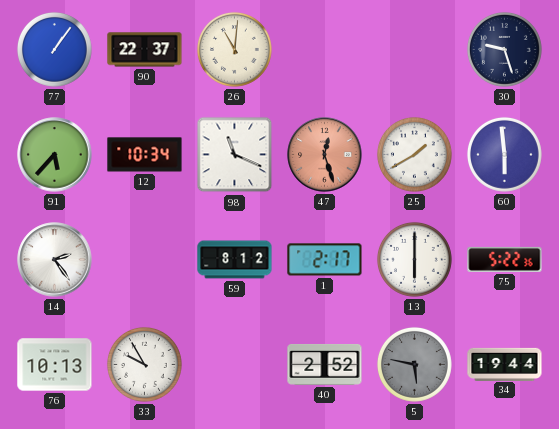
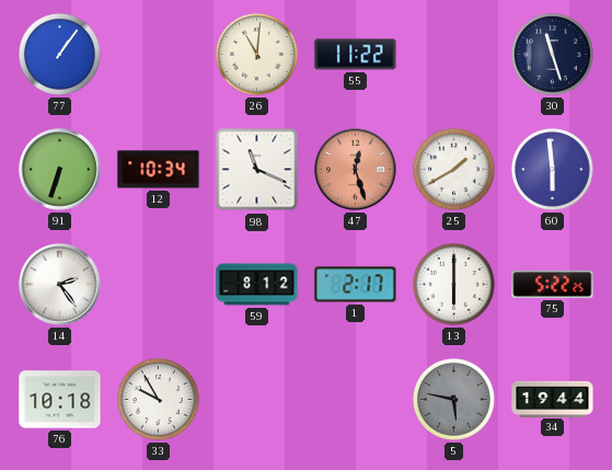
90: 22:37 -> none
55: none -> 11:22
30: 9:27 -> 11:27
91: 5:37 -> 6:33
75: 5:22:36 -> 5:22:25
76: 10:13 -> 10:18
40: 2:52 -> none
